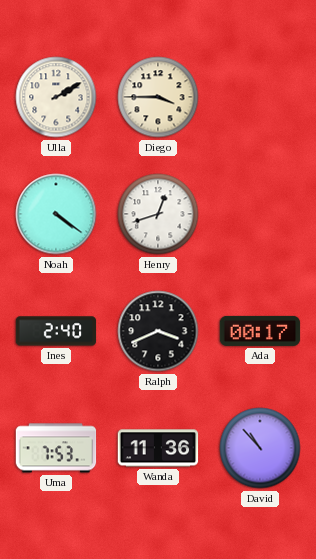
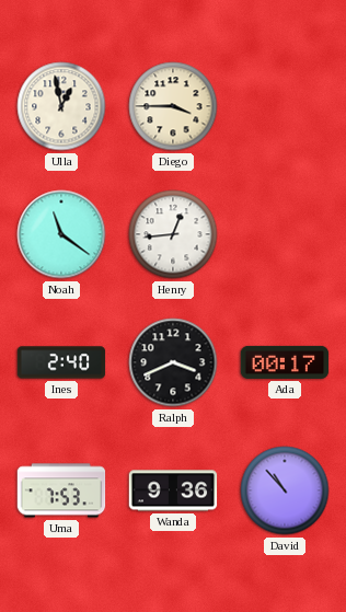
Ulla: 2:10 -> 12:58
Noah: 4:21 -> 11:21
Henry: 12:42 -> 12:44
Wanda: 11:36 -> 9:36
